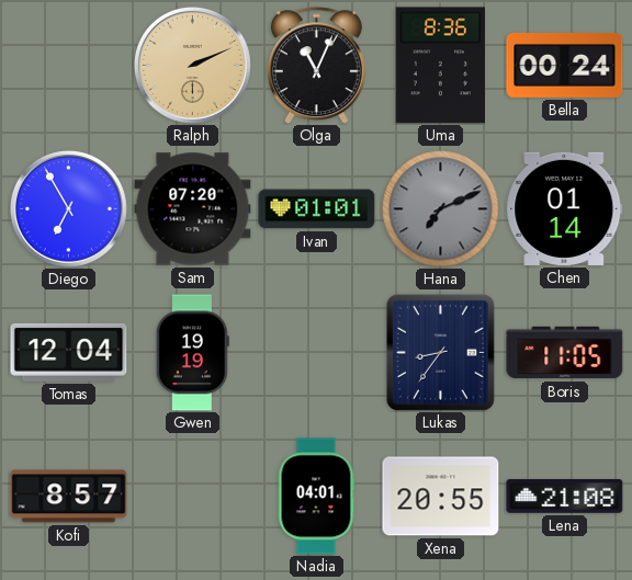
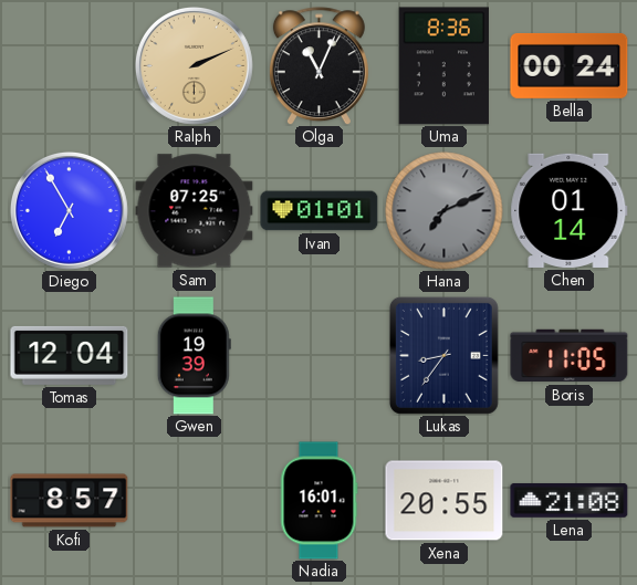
Sam: 07:20 -> 07:25
Gwen: 19:19 -> 19:39
Nadia: 04:01 -> 16:01
